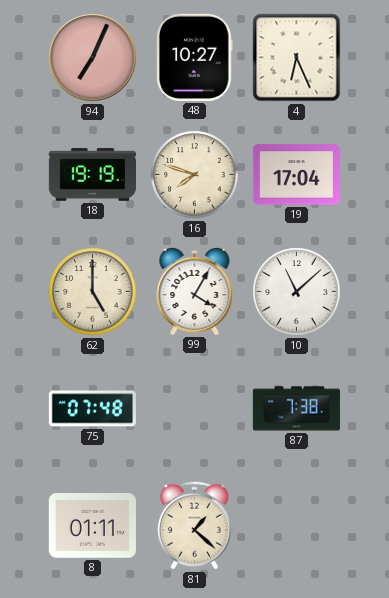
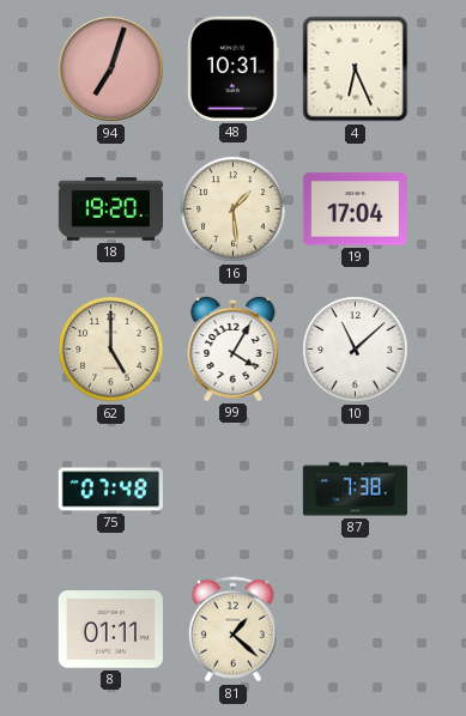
94: 7:04 -> 7:03
48: 10:27 -> 10:31
18: 19:19 -> 19:20
16: 7:48 -> 1:29
